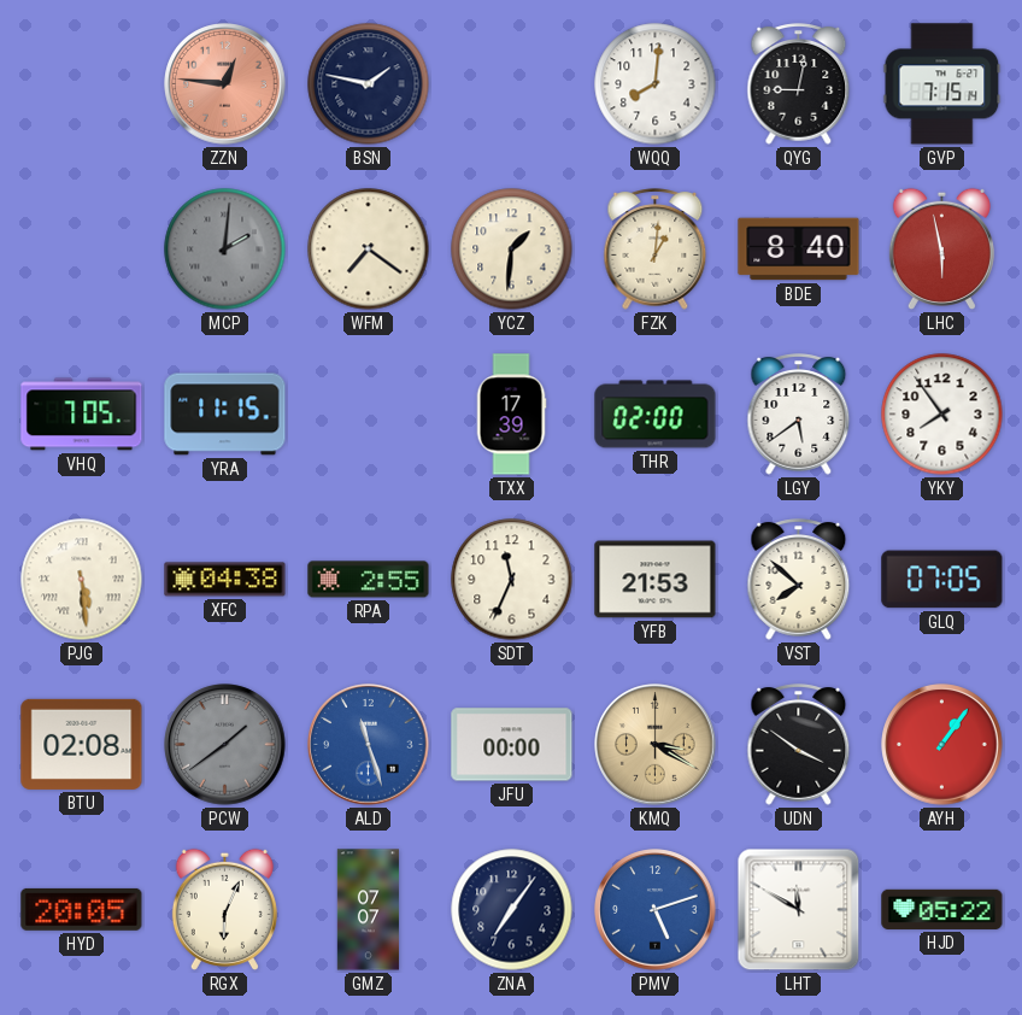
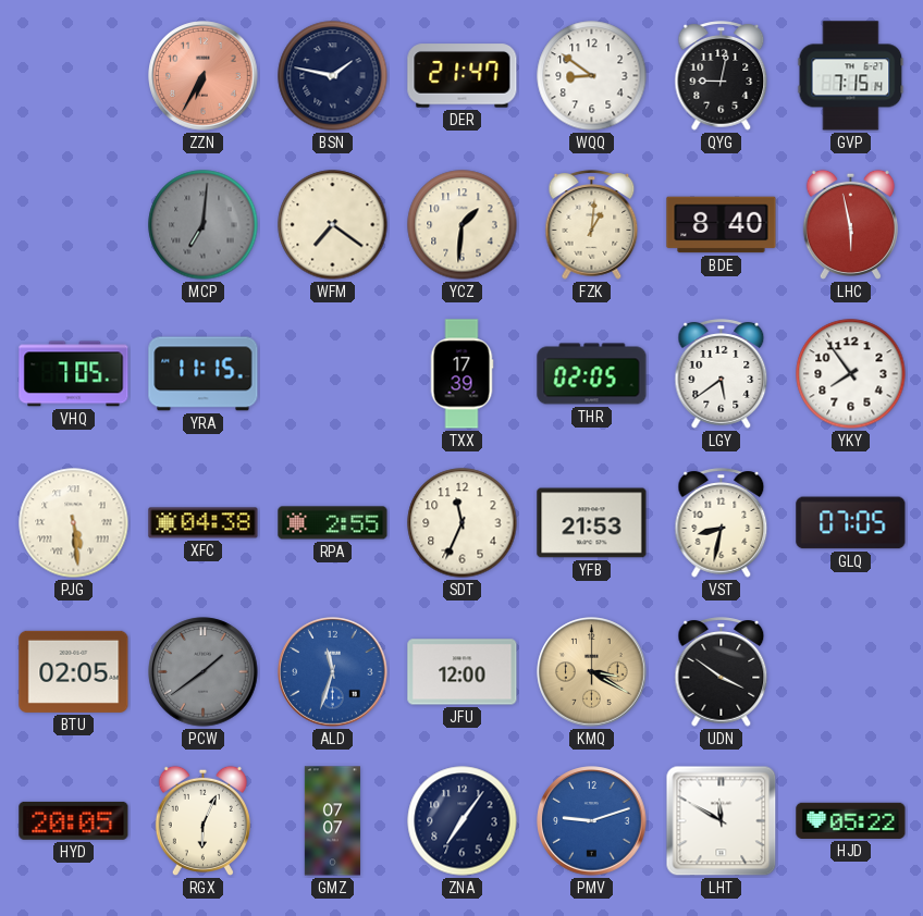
ZZN: 12:46 -> 6:35
DER: none -> 21:47
WQQ: 8:01 -> 8:51
MCP: 2:01 -> 7:01
THR: 02:00 -> 02:05
VST: 7:52 -> 8:32
BTU: 02:08 -> 02:05
ALD: 11:27 -> 11:33
JFU: 00:00 -> 12:00
AYH: 1:06 -> none
PMV: 5:12 -> 9:12
